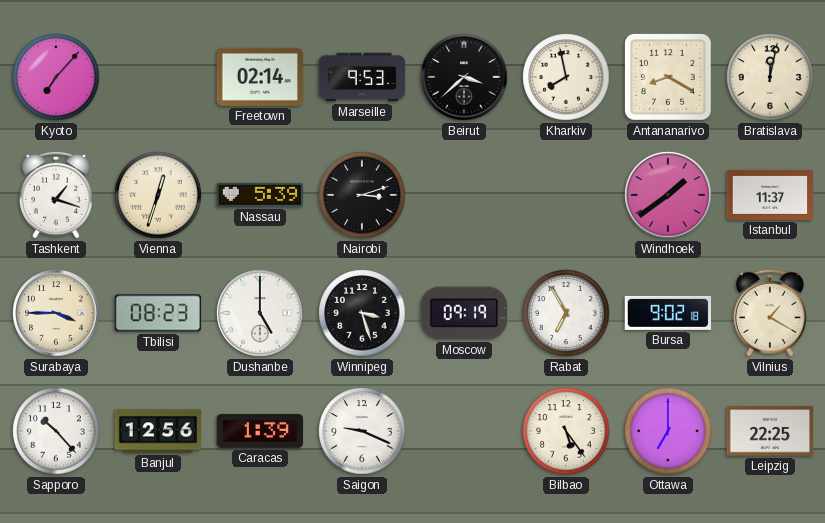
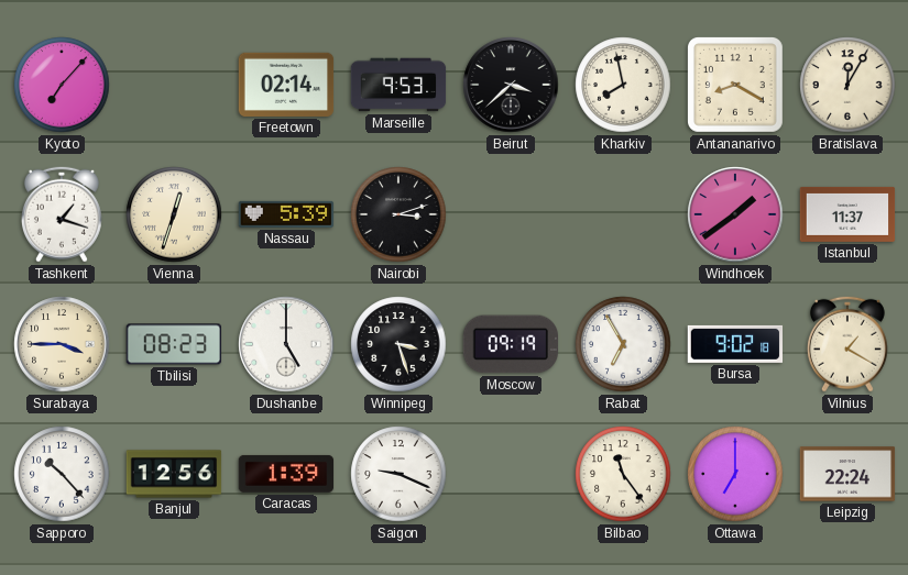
Bratislava: 12:02 -> 12:05
Bilbao: 5:24 -> 11:24
Leipzig: 22:25 -> 22:24
